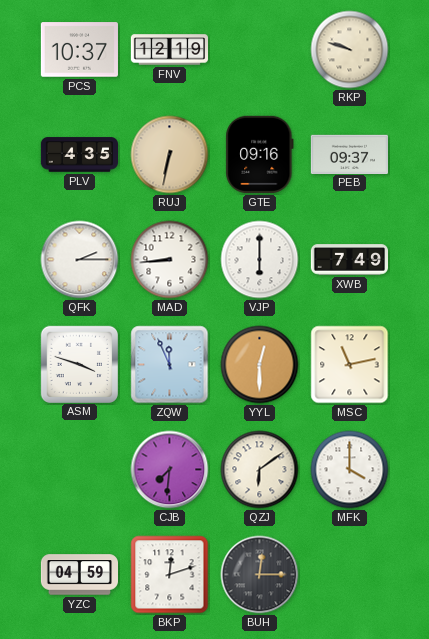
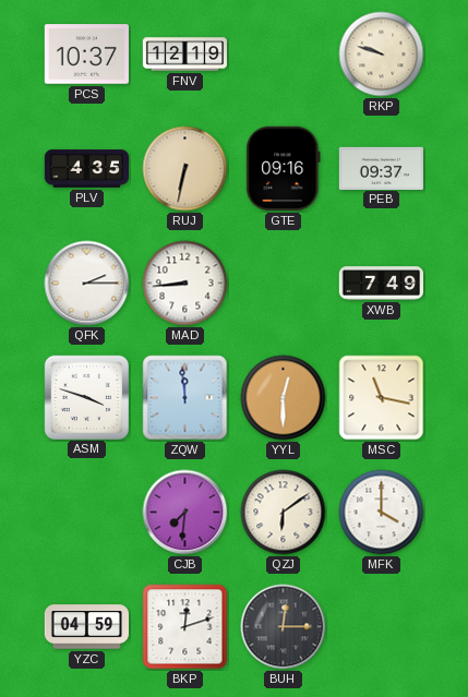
VJP: 6:00 -> none
ZQW: 11:56 -> 11:59
MSC: 11:13 -> 11:17
